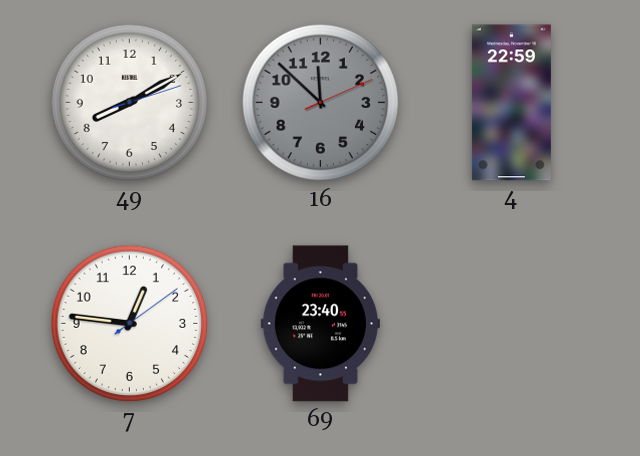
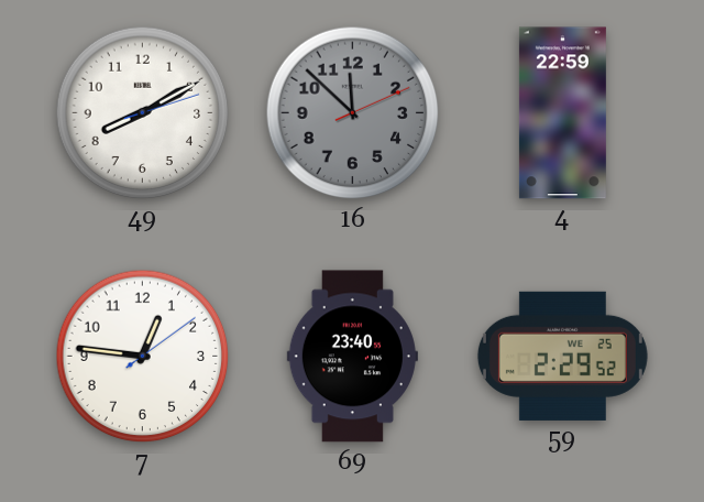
59: none -> 2:29
